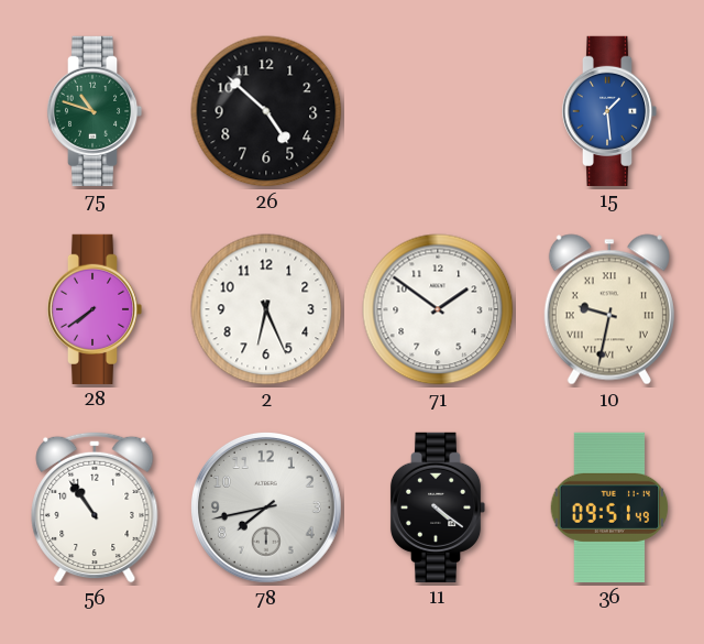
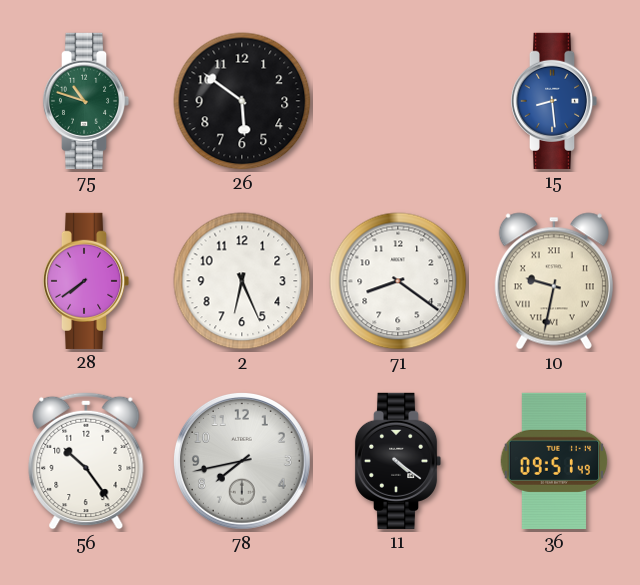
26: 4:52 -> 5:51
15: 1:29 -> 8:29
71: 1:51 -> 8:21
56: 10:54 -> 10:24
